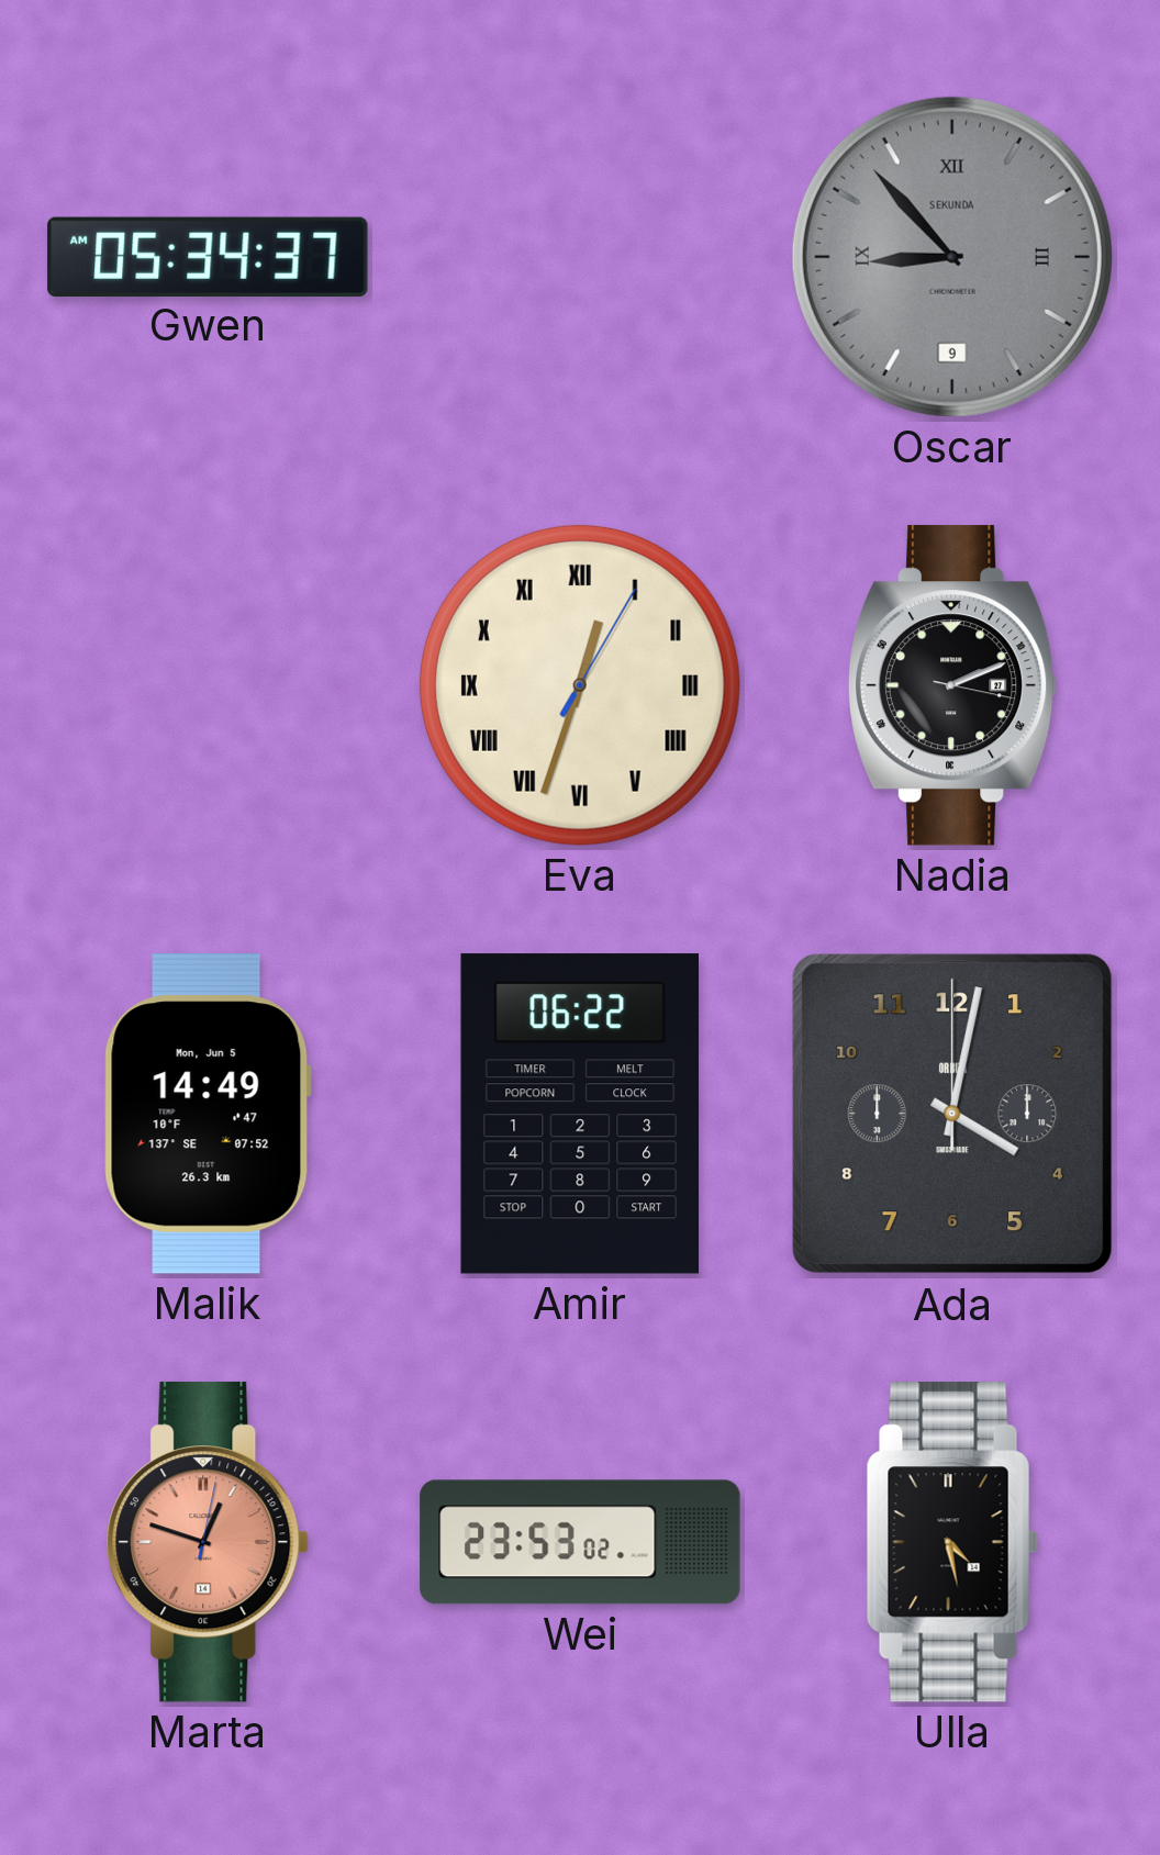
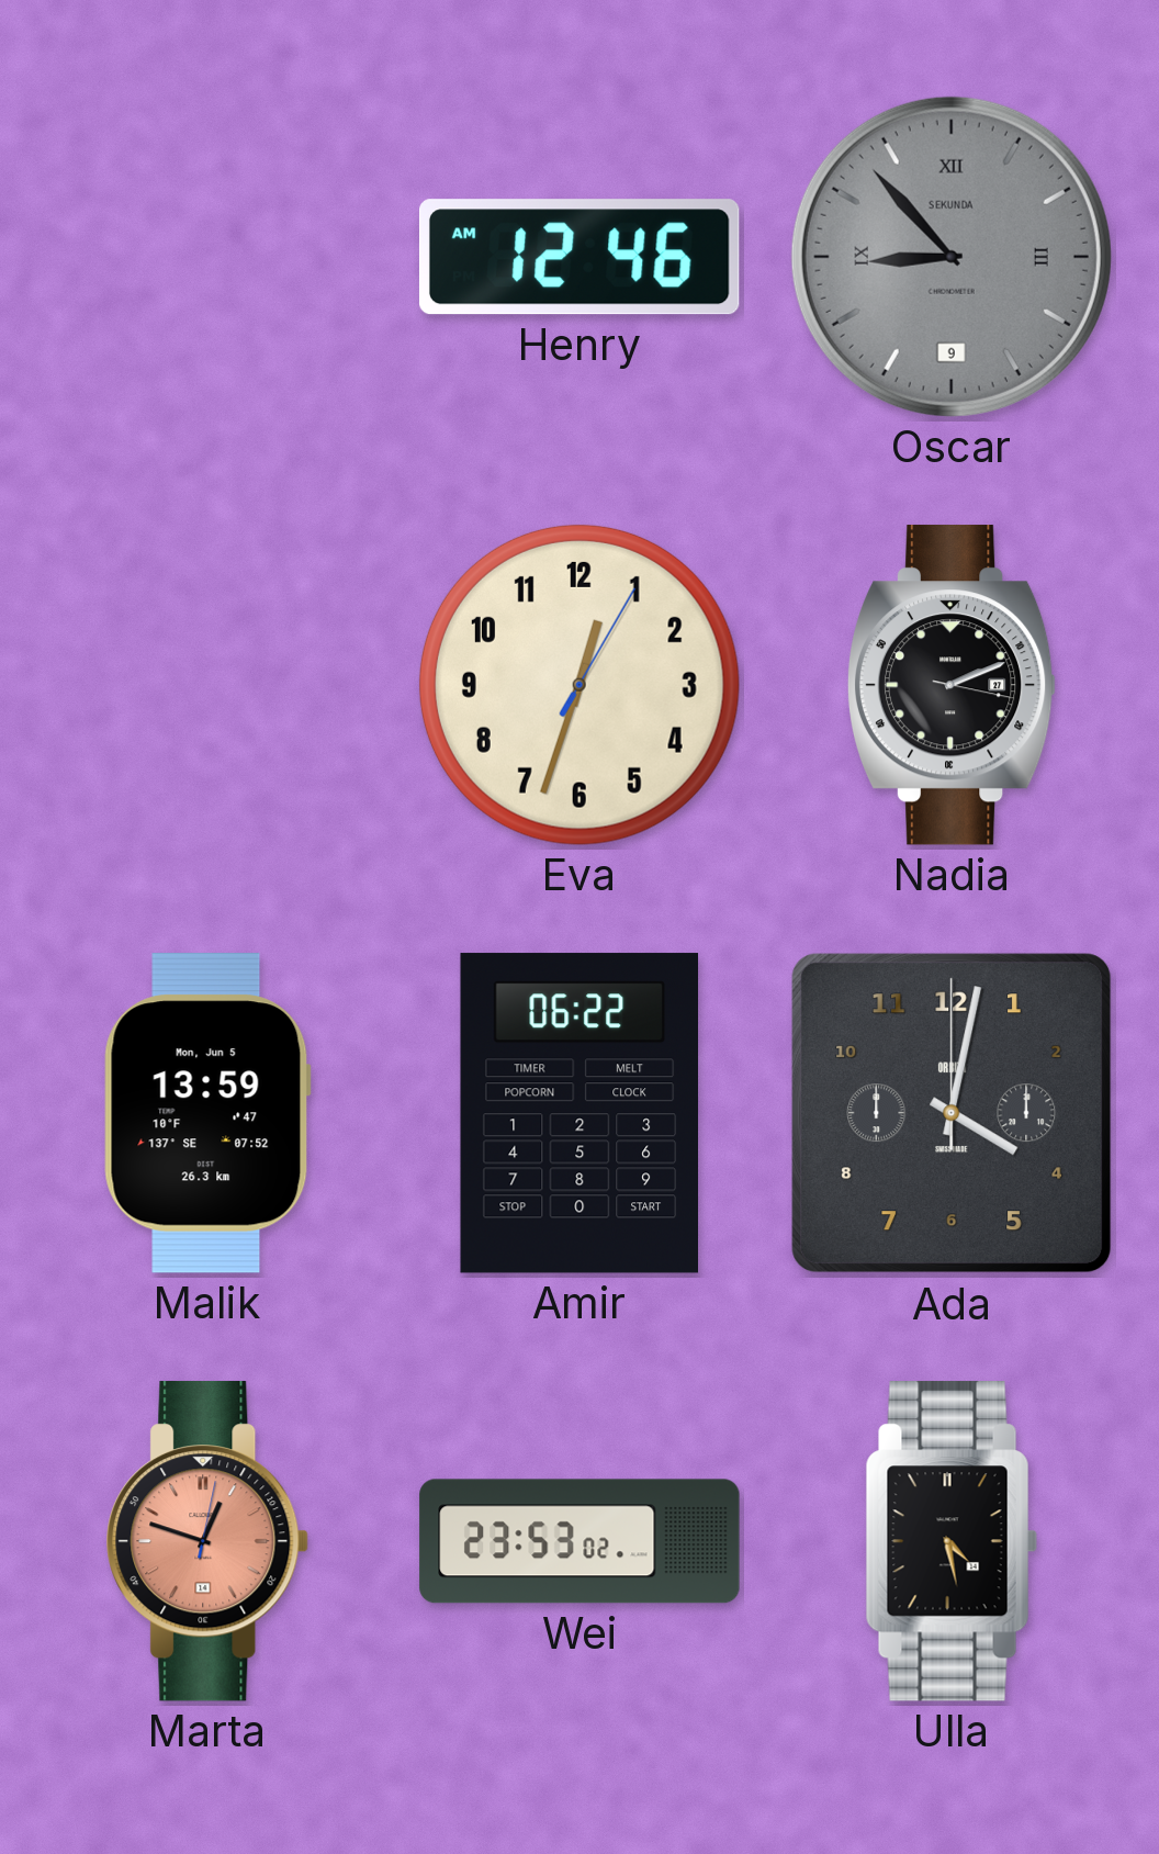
Gwen: 05:34 -> none
Henry: none -> 12:46
Eva numerals: Roman -> Arabic
Malik: 14:49 -> 13:59
